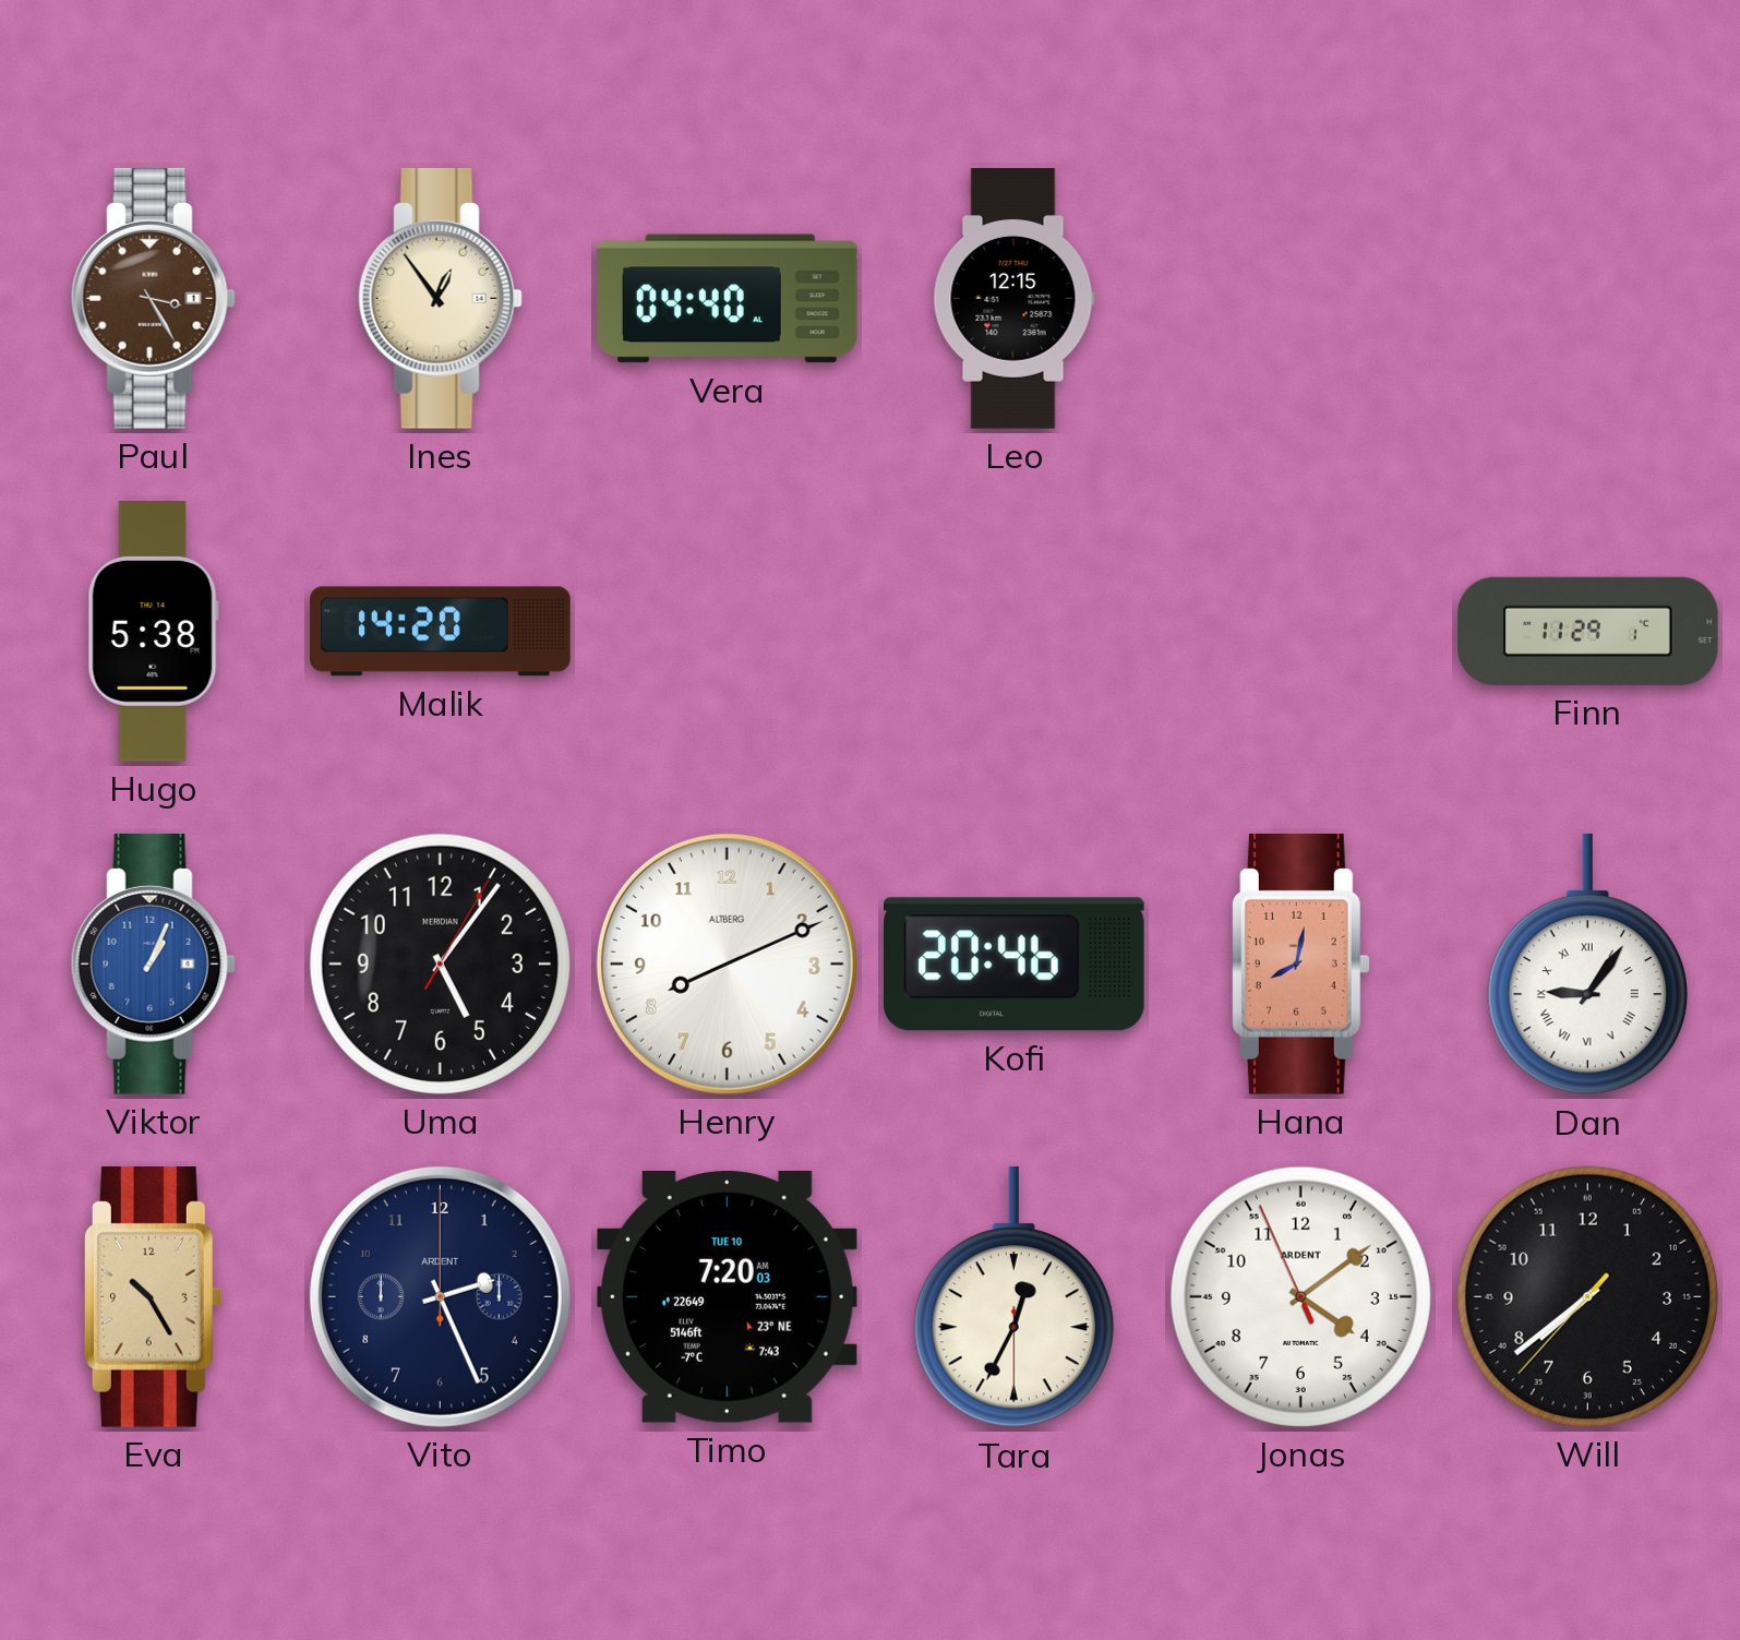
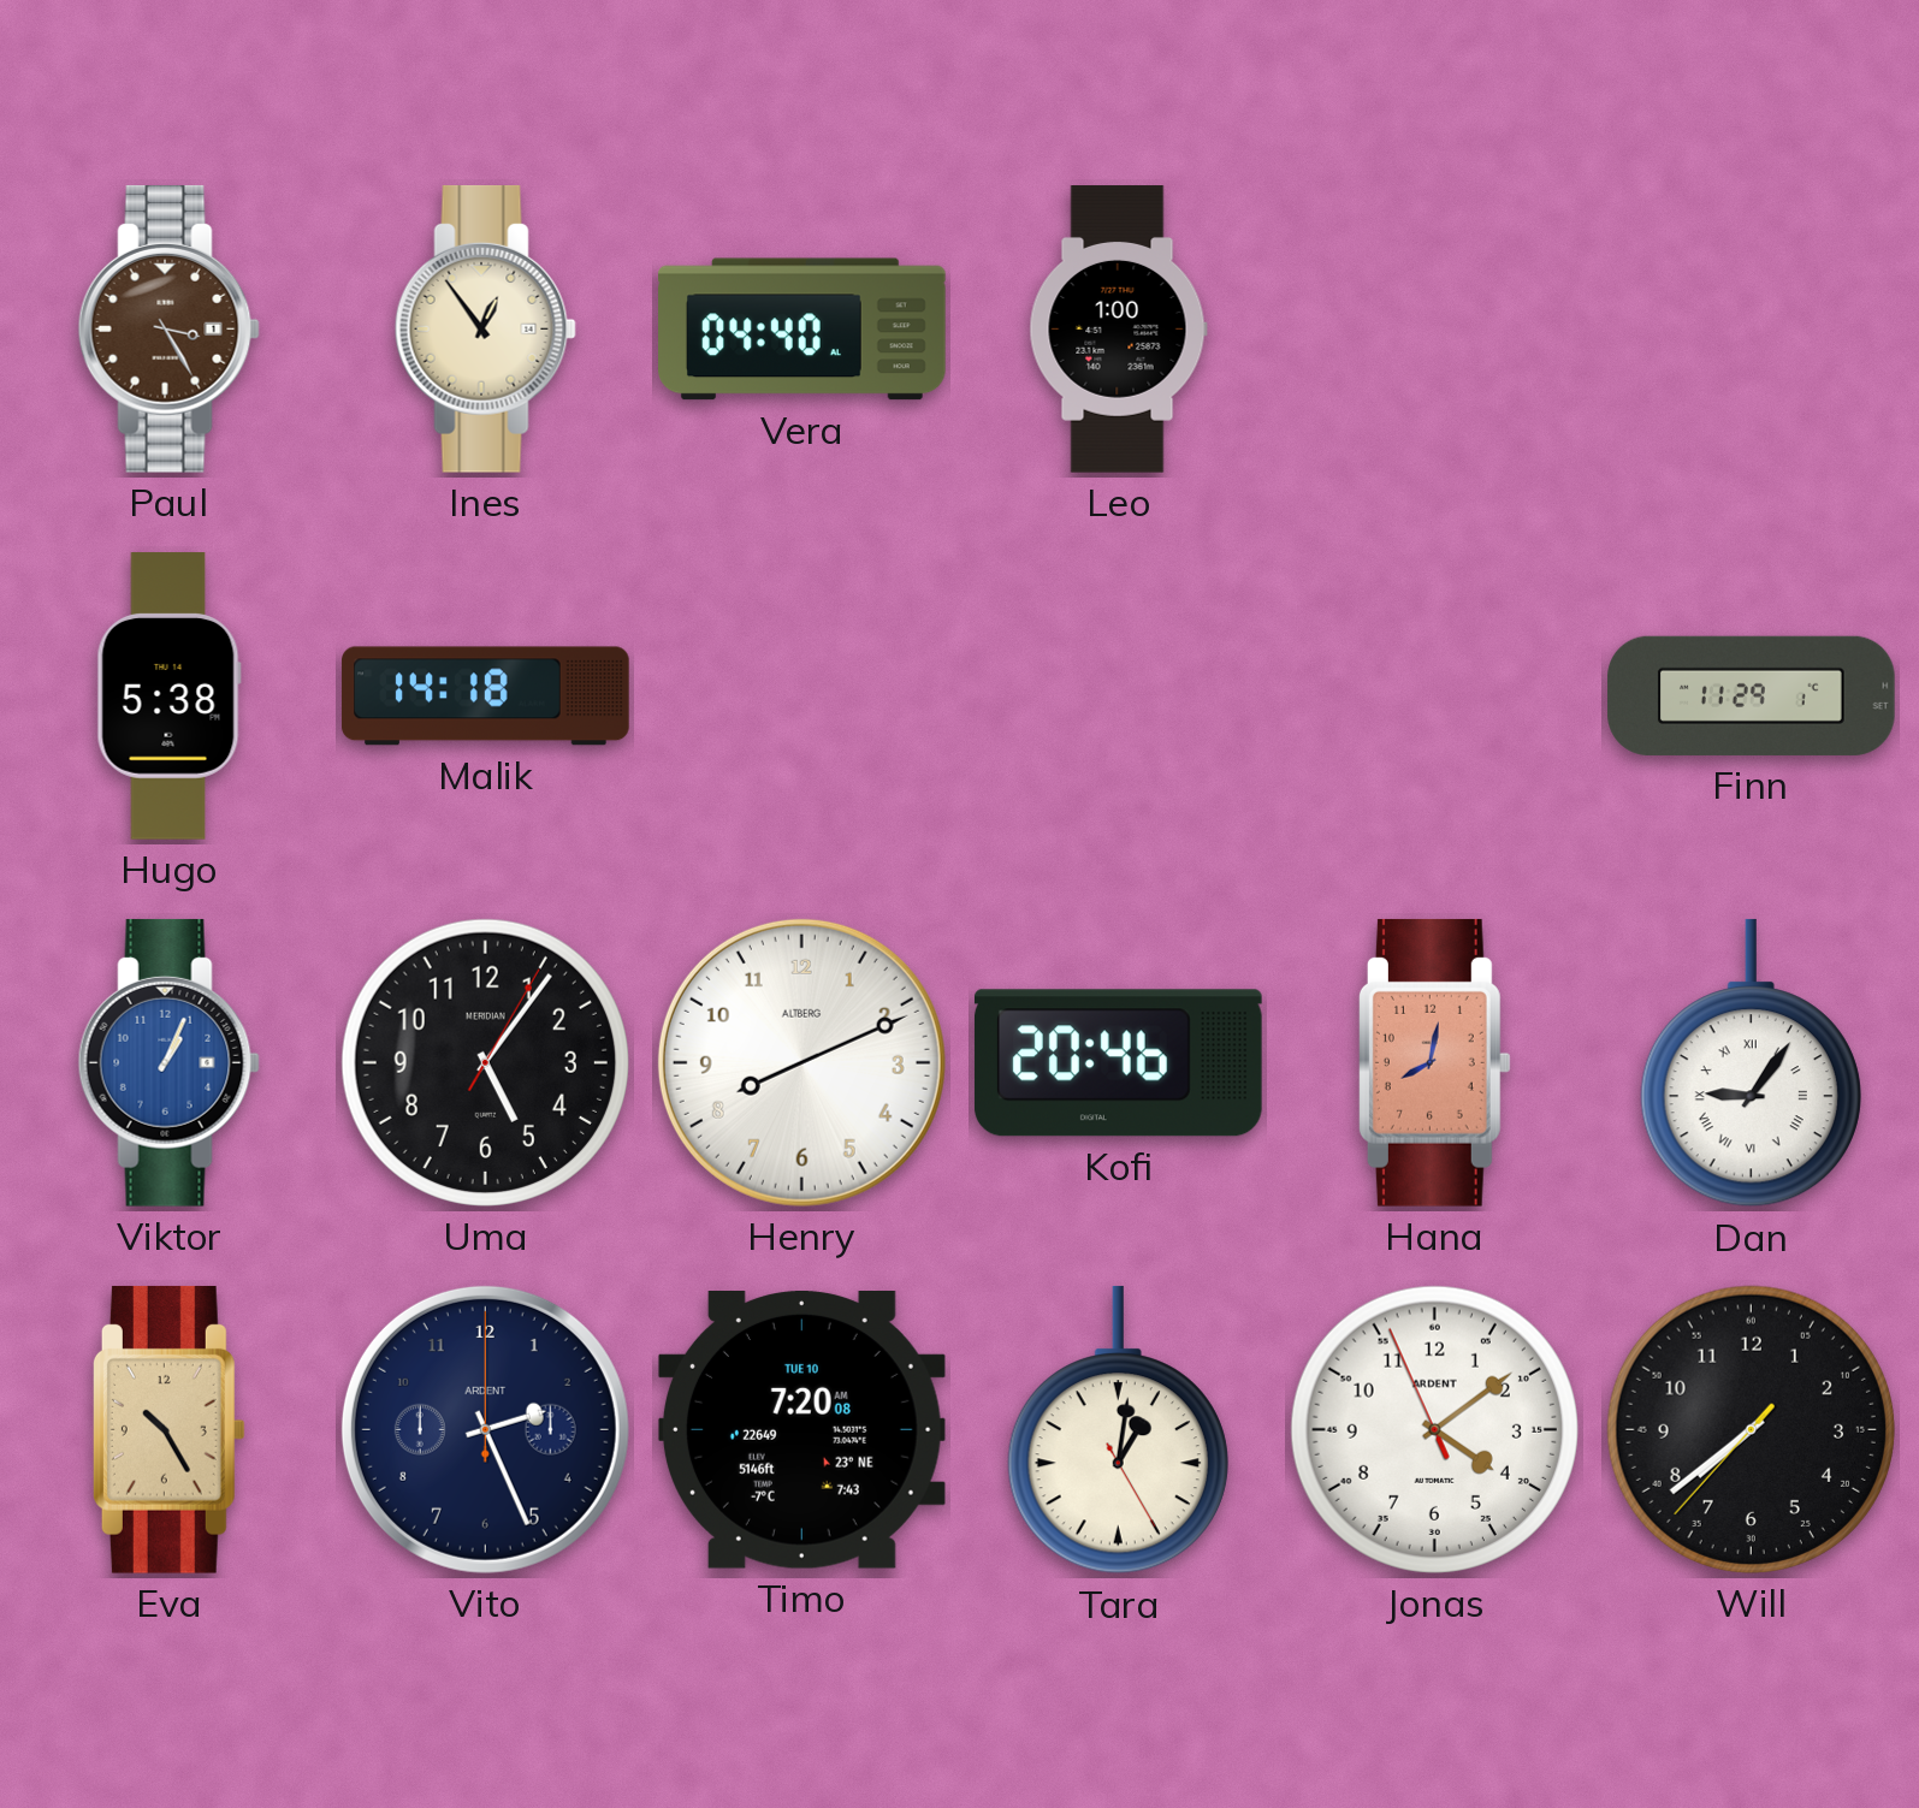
Leo: 12:15 -> 1:00
Malik: 14:20 -> 14:18
Timo: 7:20:03 AM -> 7:20:08 AM
Tara: 12:34 -> 1:01
